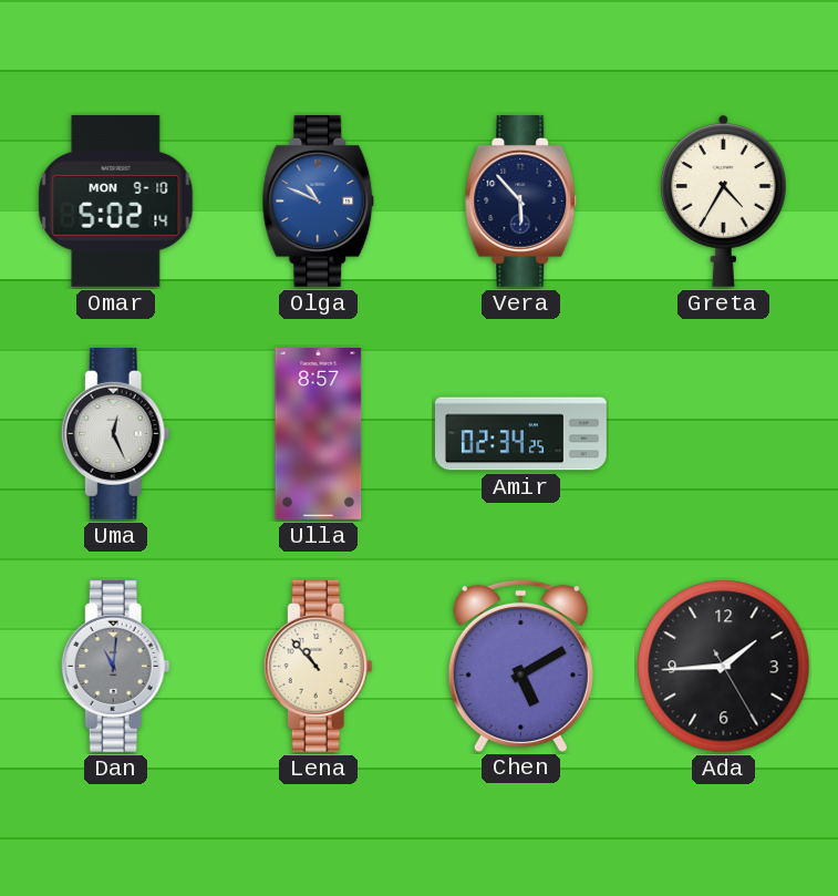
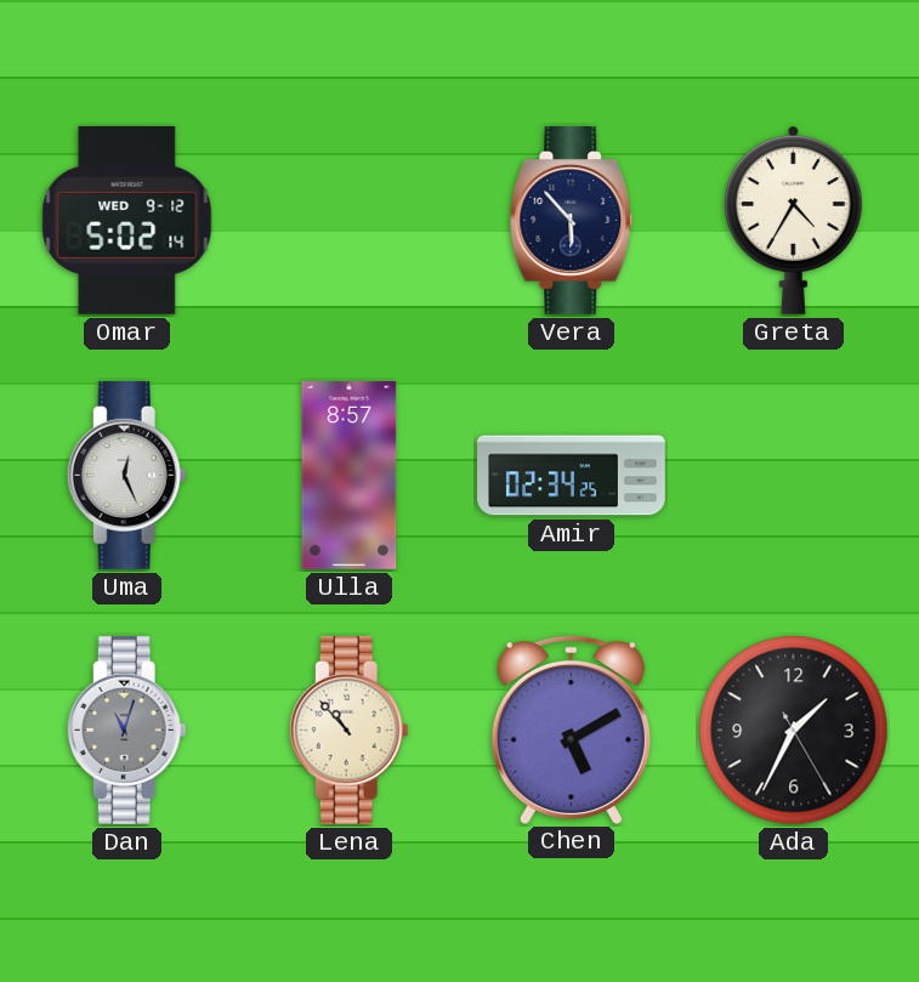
Omar date: MON 9-10 -> WED 9-12
Olga: 10:49 -> none
Dan: 11:01 -> 11:03
Ada: 1:44 -> 1:34
